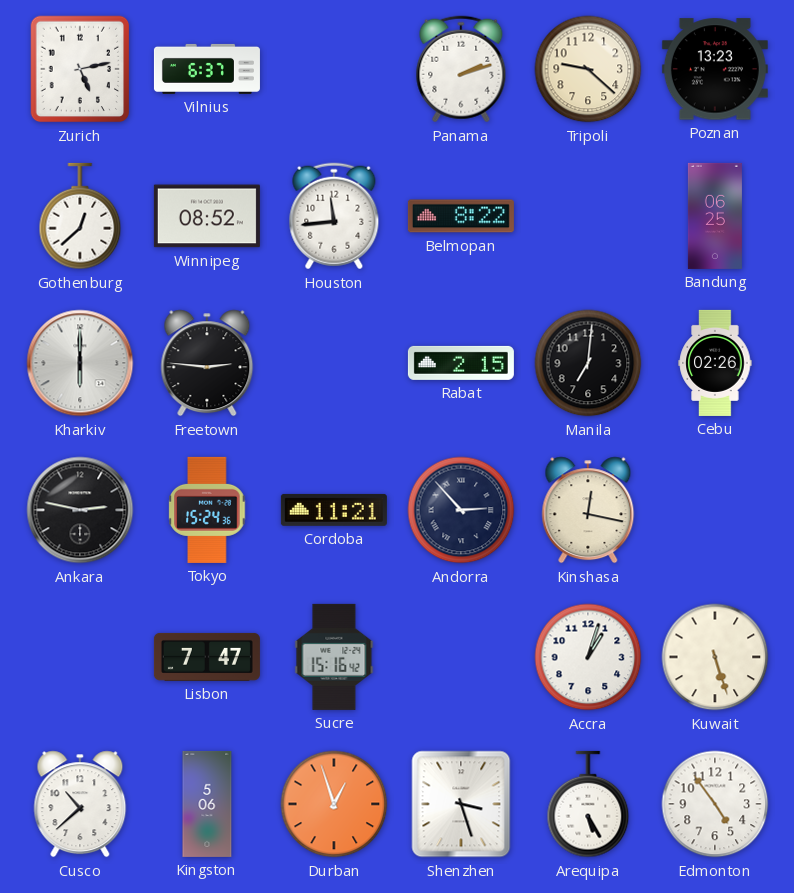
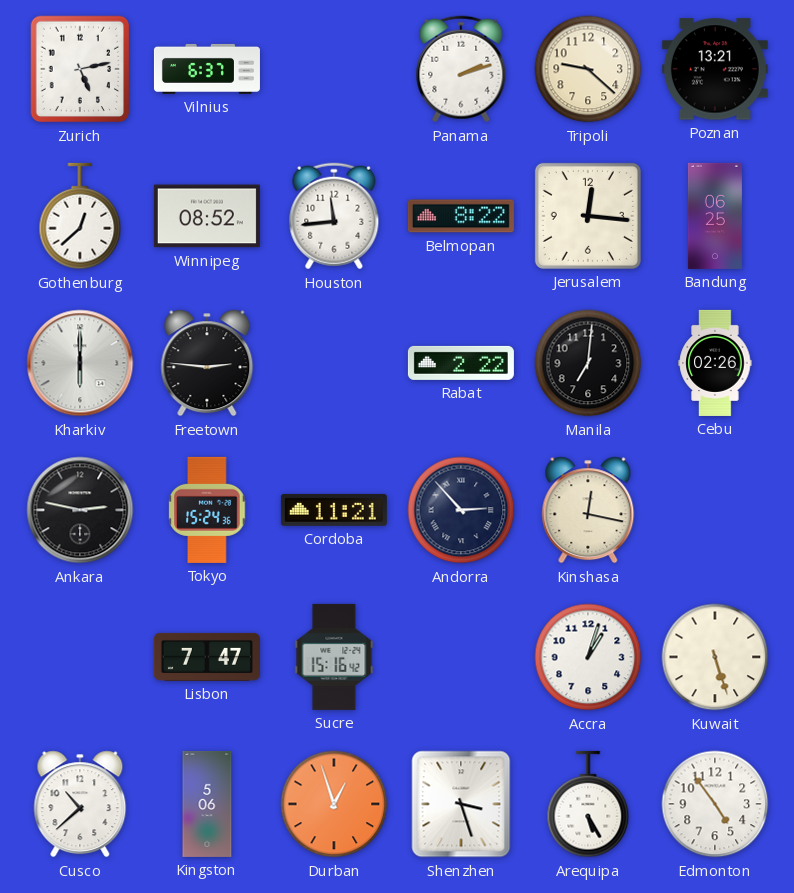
Poznan: 13:23 -> 13:21
Jerusalem: none -> 12:16
Rabat: 2:15 -> 2:22
